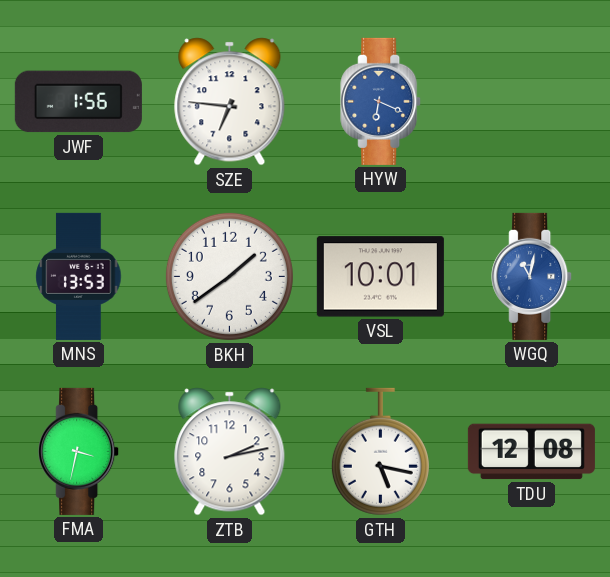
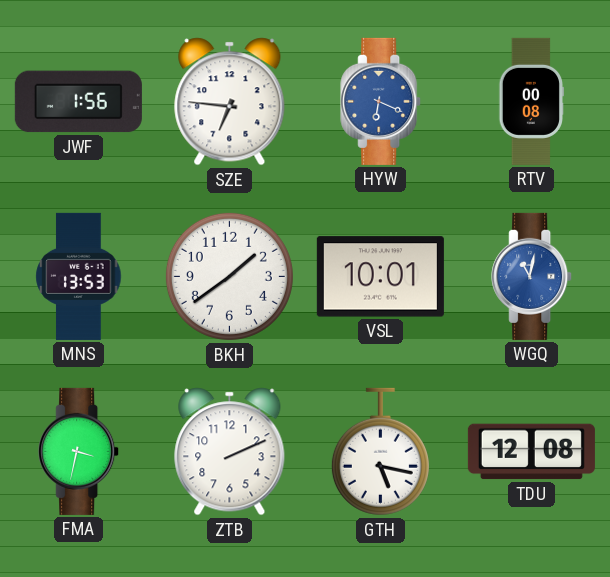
RTV: none -> 00:08
ZTB: 2:13 -> 2:11
